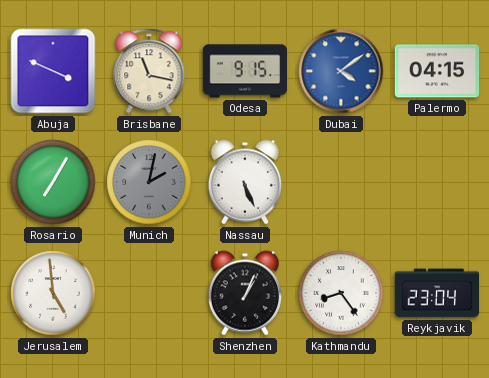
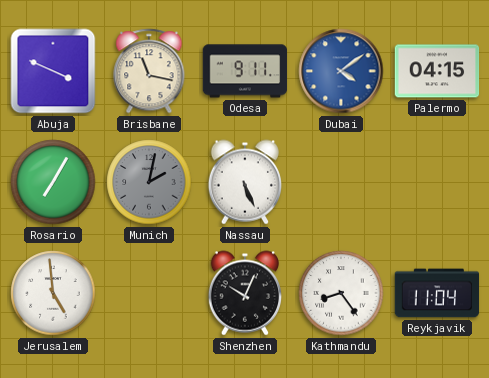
Odesa: 9:15 -> 9:11
Shenzhen: 1:04 -> 10:04
Reykjavik: 23:04 -> 11:04
